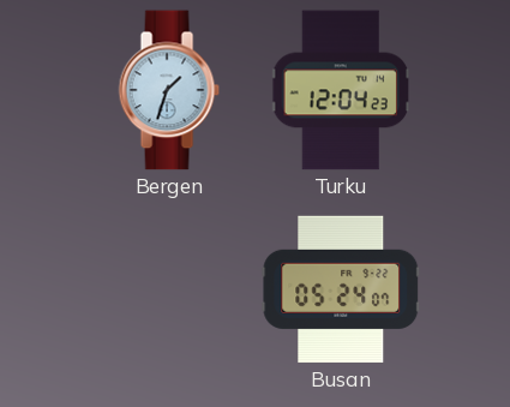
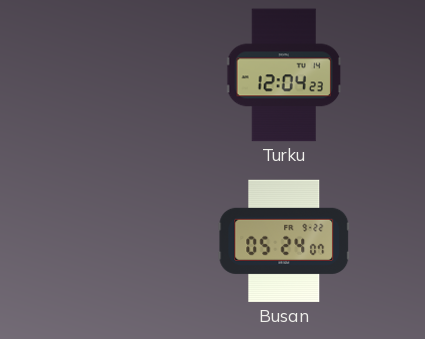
Bergen: 1:33 -> none
